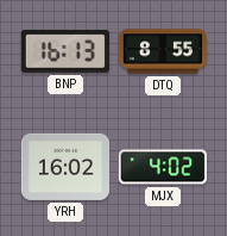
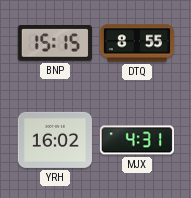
BNP: 16:13 -> 15:15
MJX: 4:02 -> 4:31
